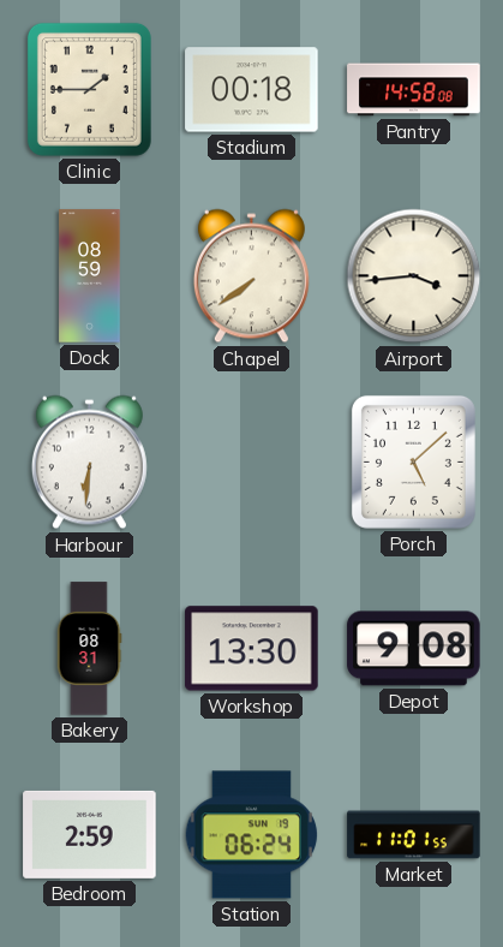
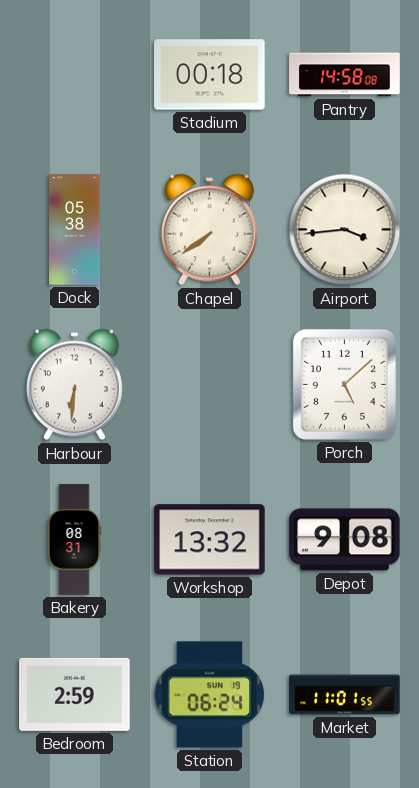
Clinic: 1:45 -> none
Dock: 08:59 -> 05:38
Workshop: 13:30 -> 13:32
